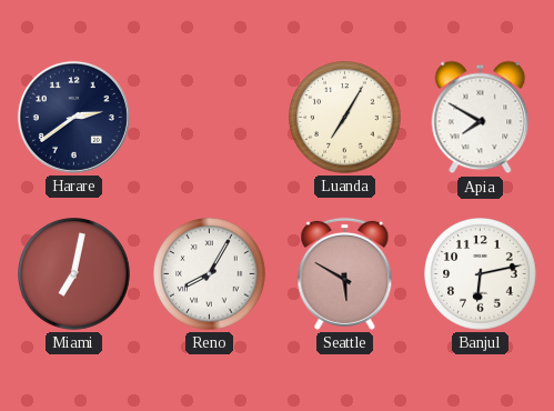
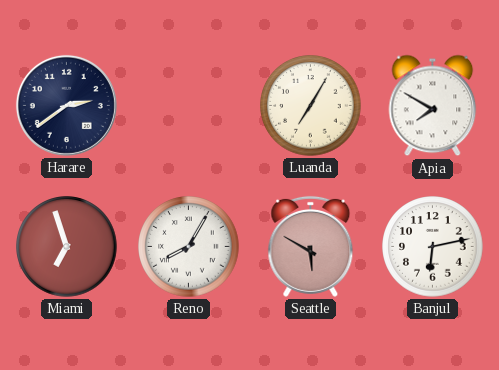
Miami: 7:02 -> 6:57
